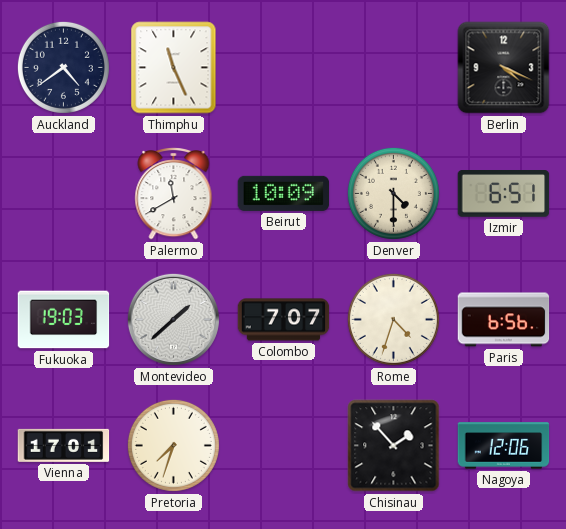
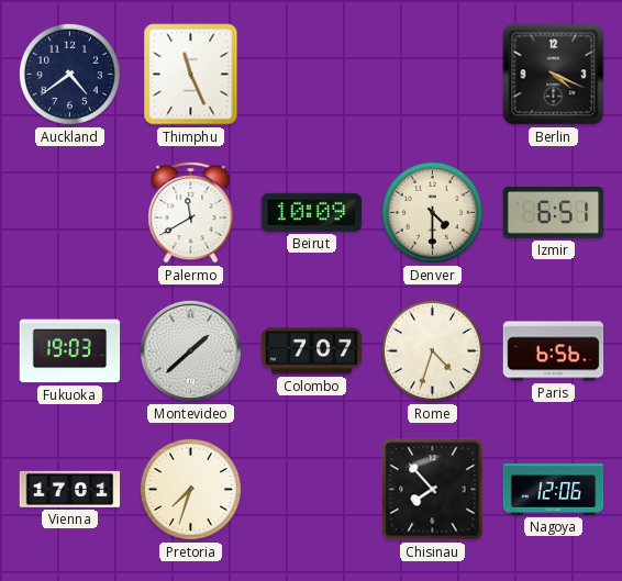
Chisinau: 1:53 -> 7:53
